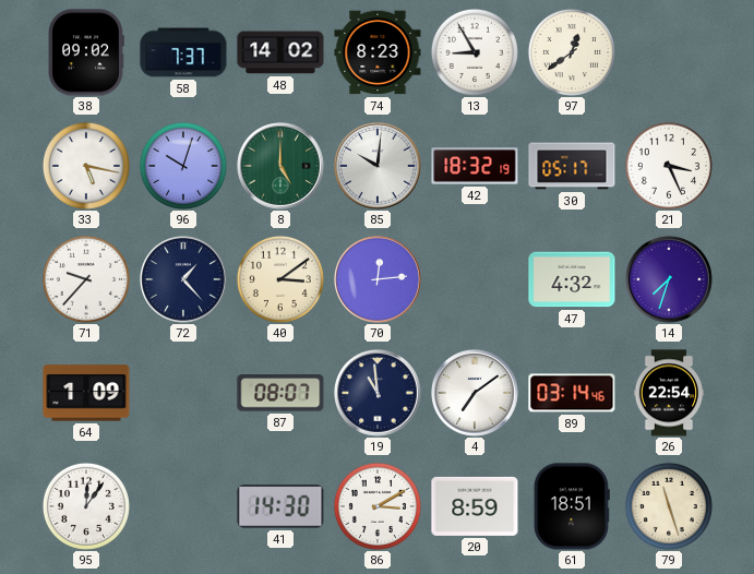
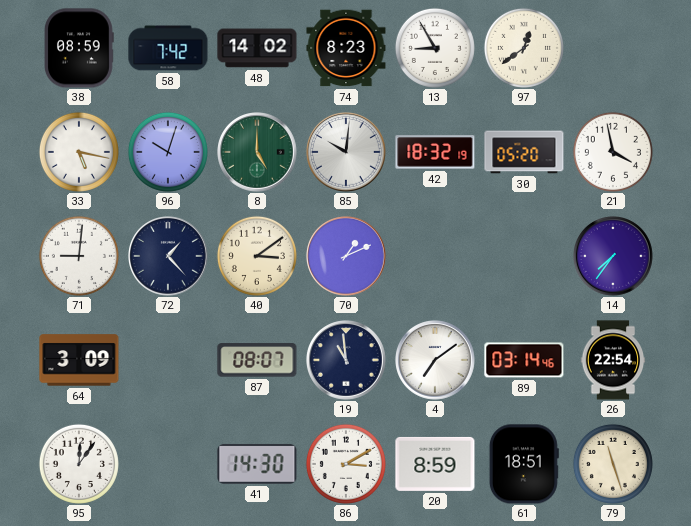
38: 09:02 -> 08:59
58: 7:37 -> 7:42
30: 05:17 -> 05:20
21: 3:26 -> 3:58
71: 9:37 -> 9:01
70: 12:14 -> 1:11
47: 4:32 -> none
14: 7:33 -> 7:36
64: 1:09 -> 3:09
